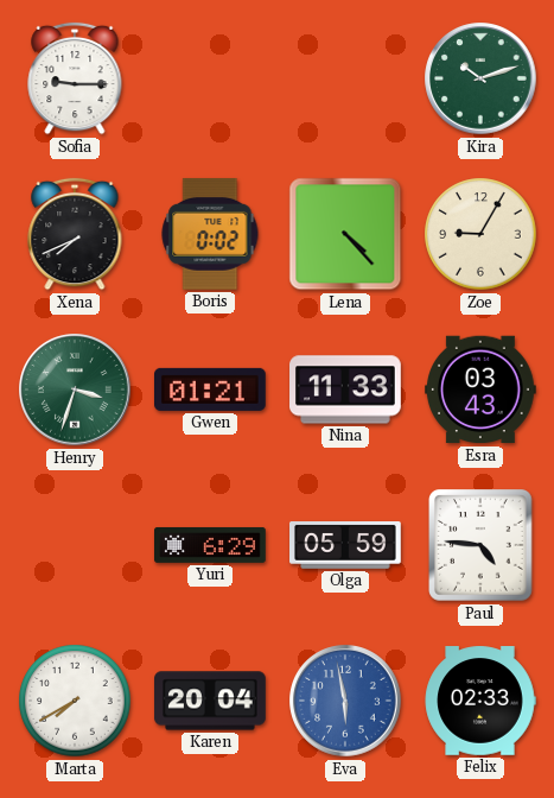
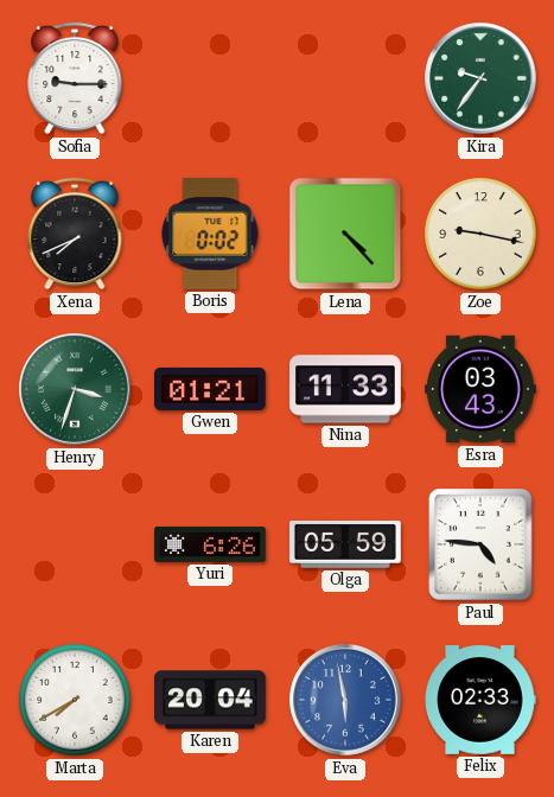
Kira: 10:12 -> 9:36
Zoe: 9:05 -> 9:17
Yuri: 6:29 -> 6:26
